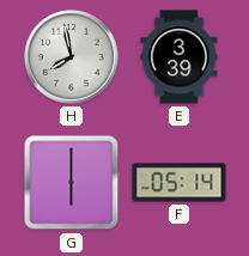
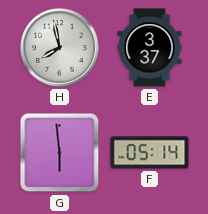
E: 3:39 -> 3:37
G: 6:00 -> 5:59
